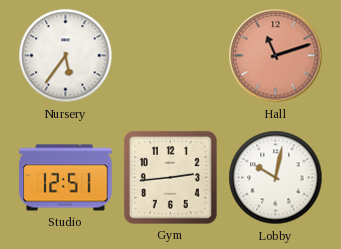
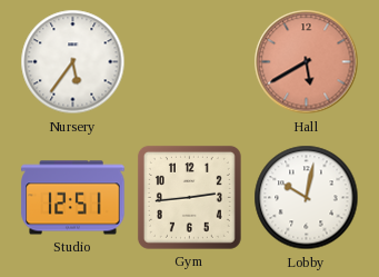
Hall: 11:12 -> 5:40
